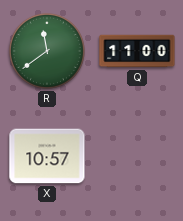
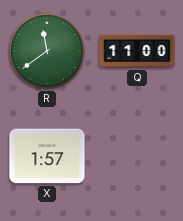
X: 10:57 -> 1:57
